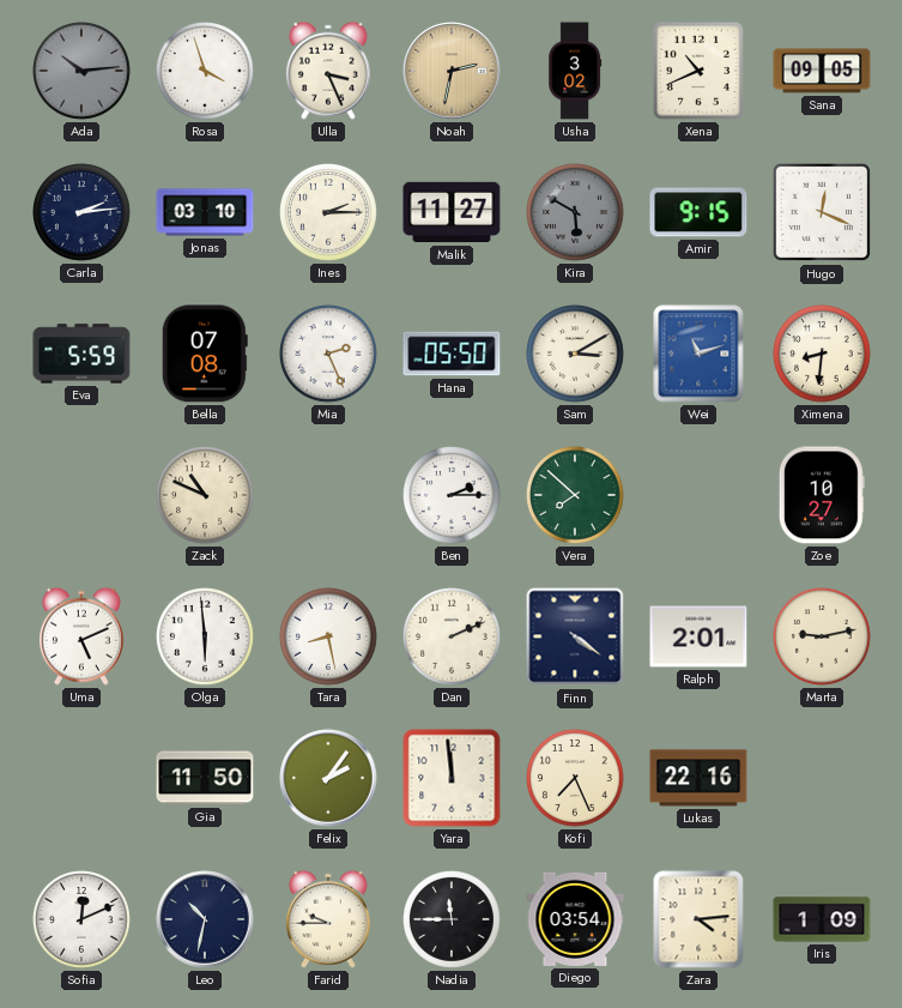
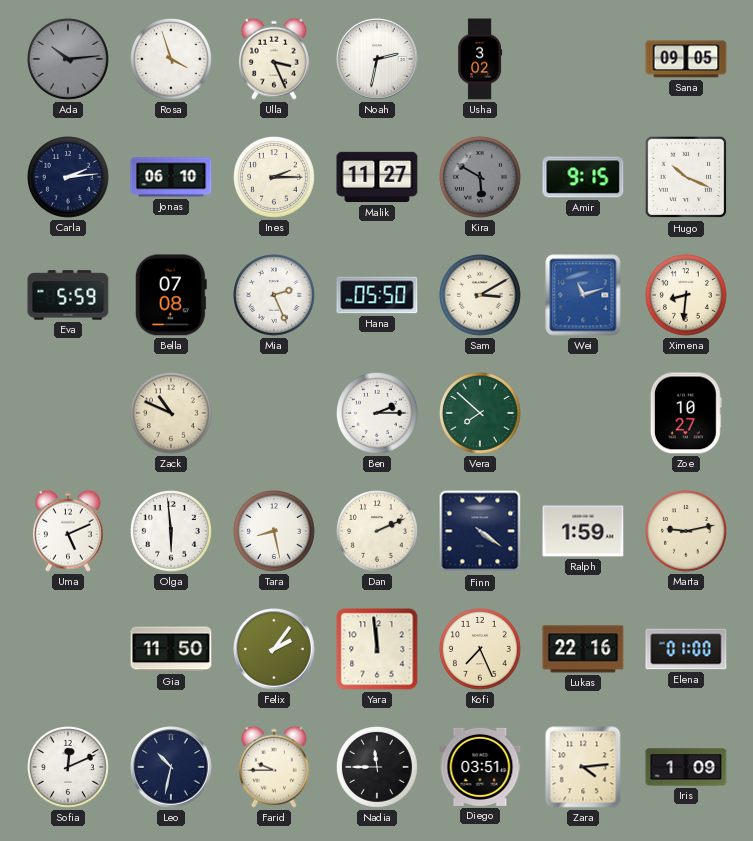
Noah dial: champagne -> white
Xena: 10:41 -> none
Jonas: 03:10 -> 06:10
Hugo: 12:19 -> 10:19
Ralph: 2:01 -> 1:59
Elena: none -> 01:00
Diego: 03:54 -> 03:51
